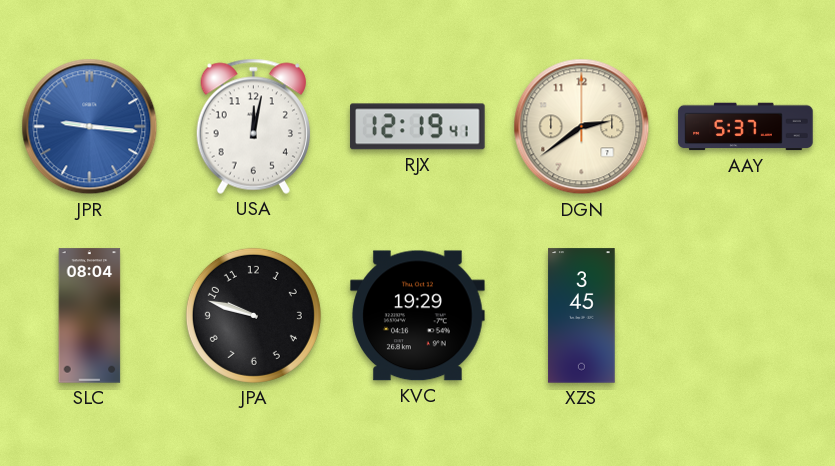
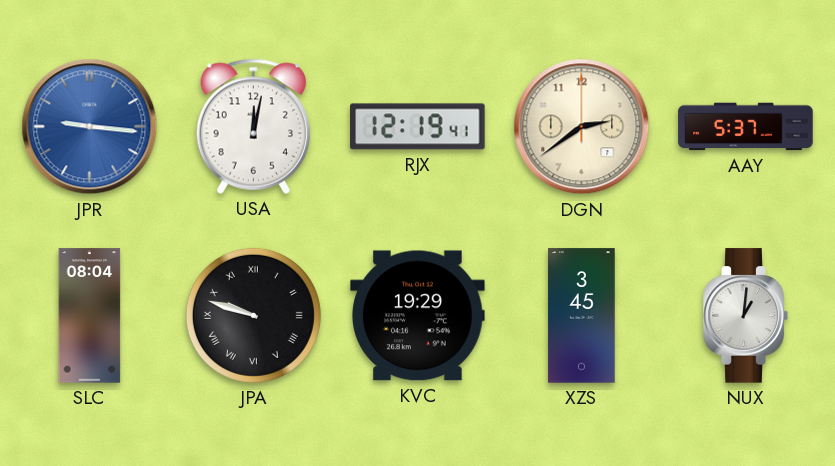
JPA numerals: Arabic -> Roman
NUX: none -> 1:01
